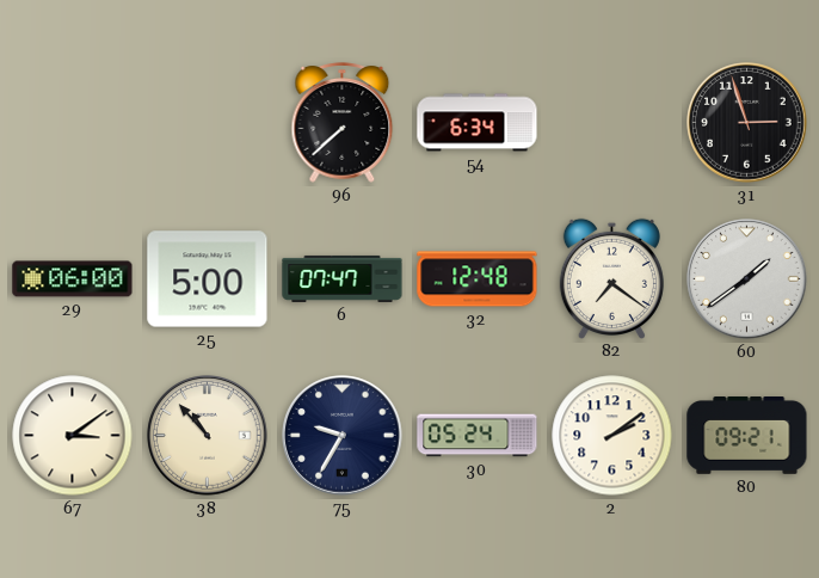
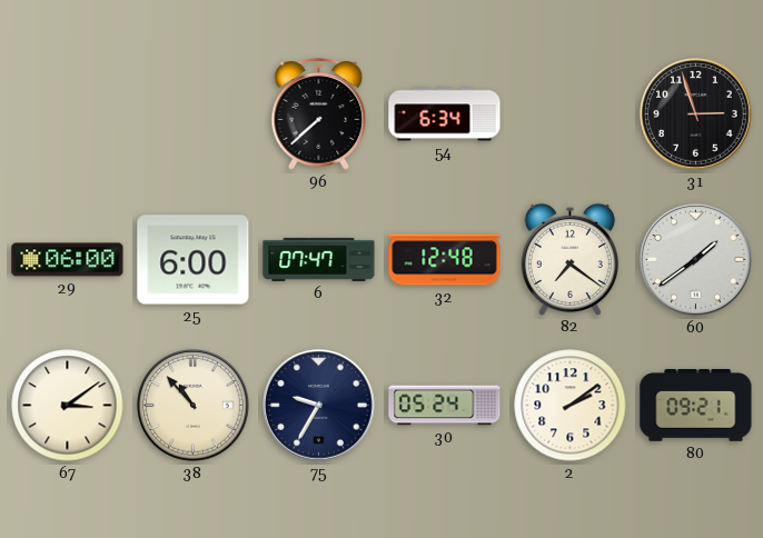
25: 5:00 -> 6:00
